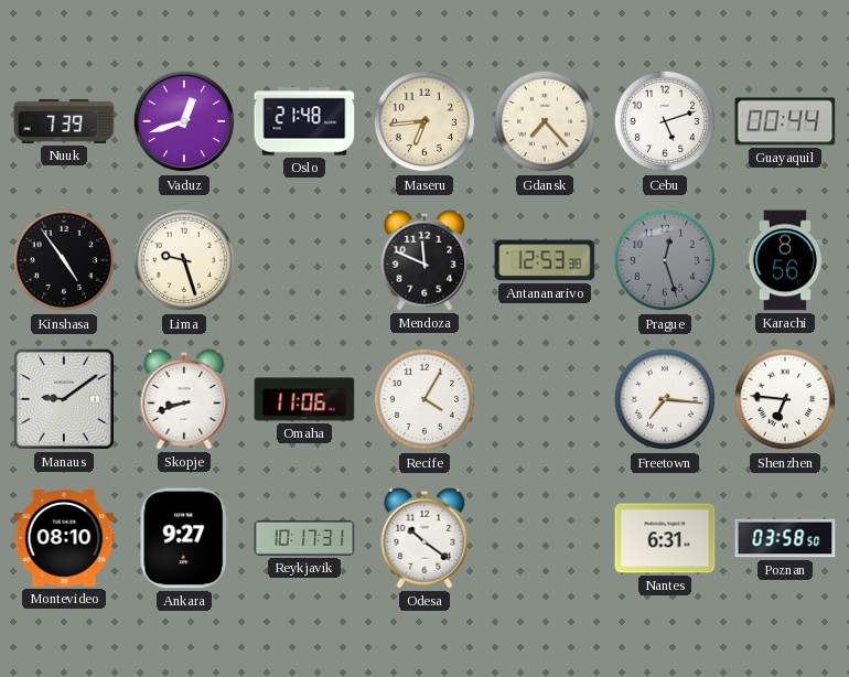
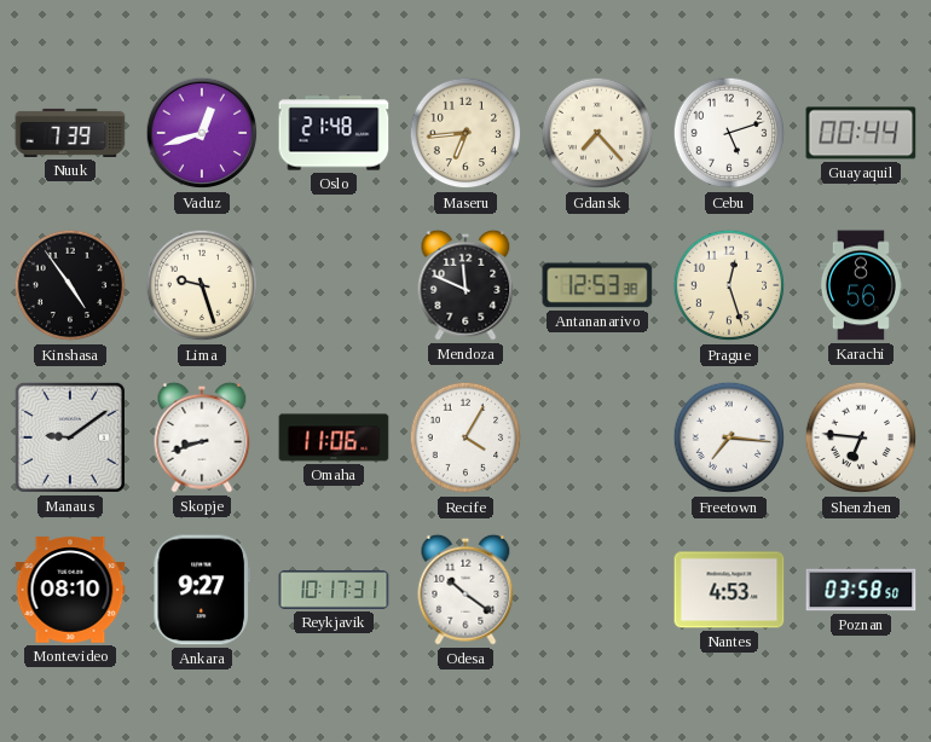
Prague dial: grey -> cream
Nantes: 6:31 -> 4:53
